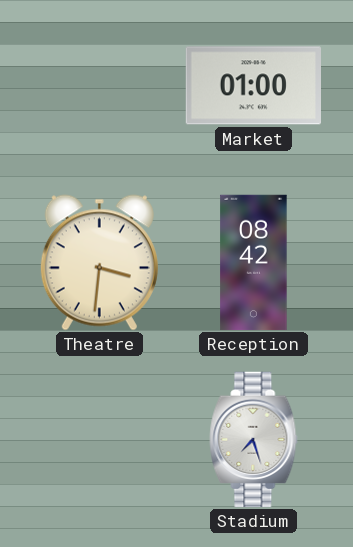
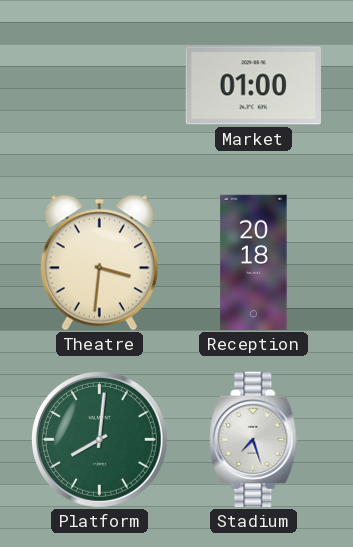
Reception: 08:42 -> 20:18
Platform: none -> 8:01
